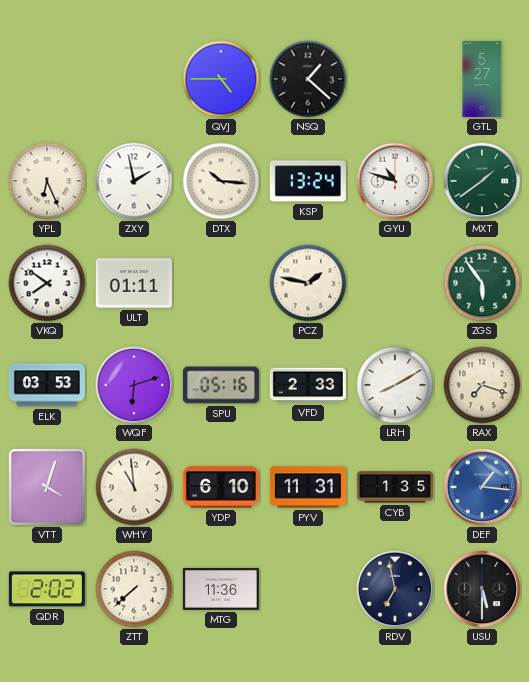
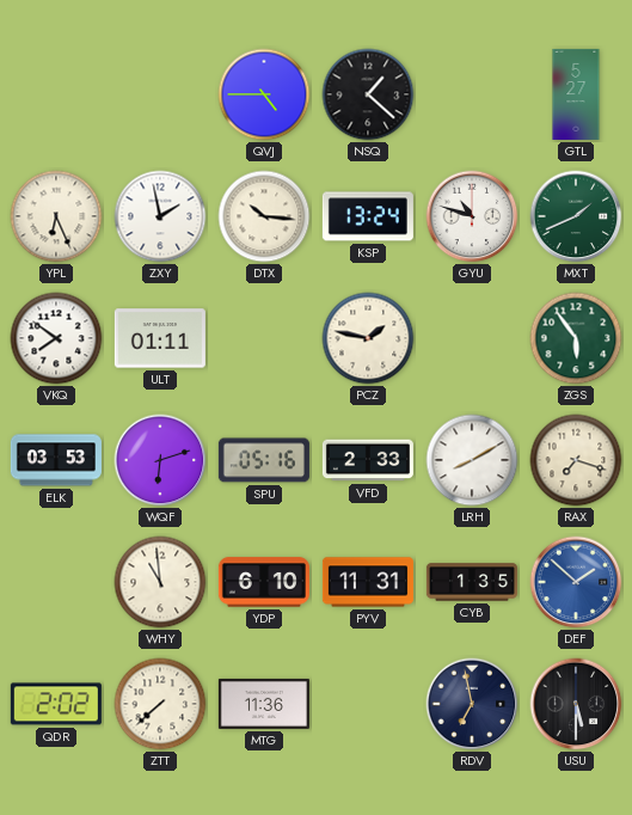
MXT: 1:39 -> 1:41
VTT: 4:03 -> none
DEF: 1:16 -> 1:52
